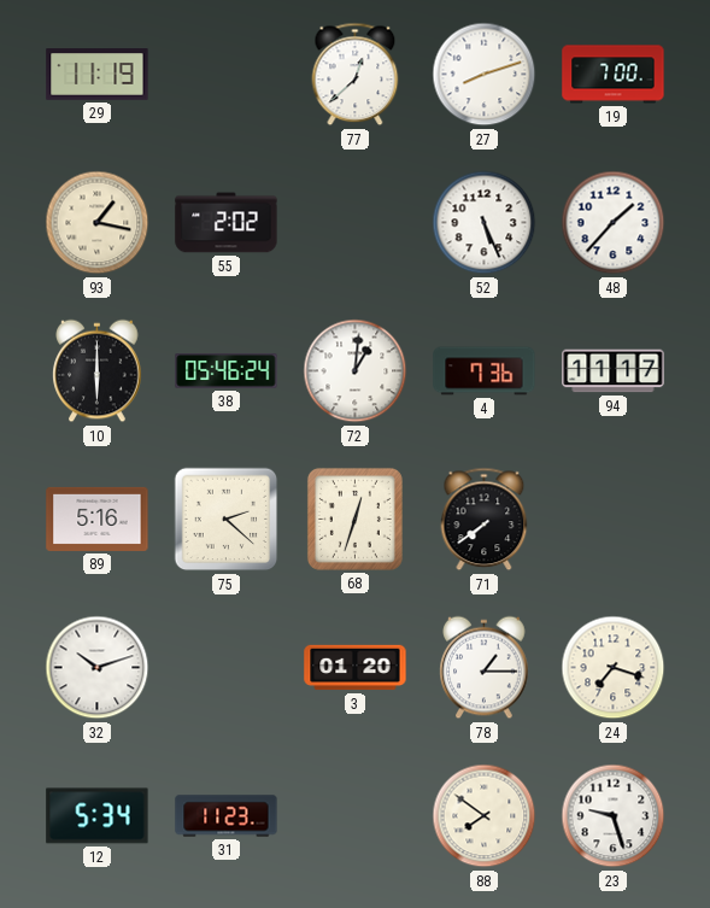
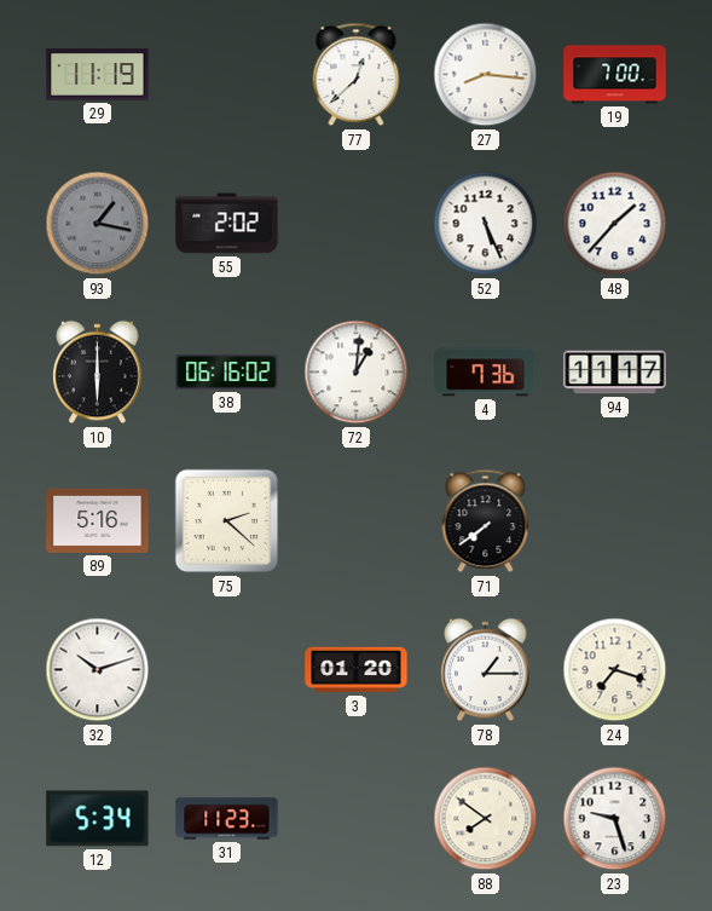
27: 8:12 -> 8:16
93 dial: cream -> grey
38: 05:46 -> 06:16
68: 12:33 -> none
